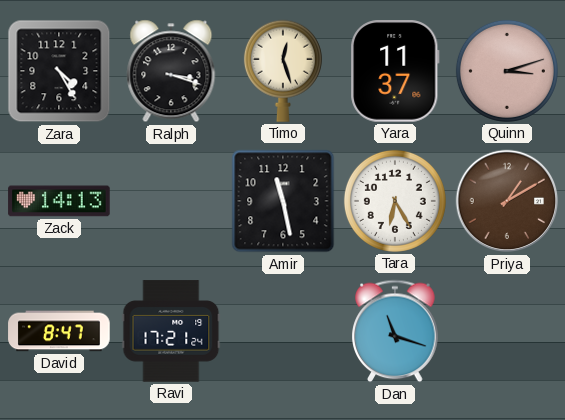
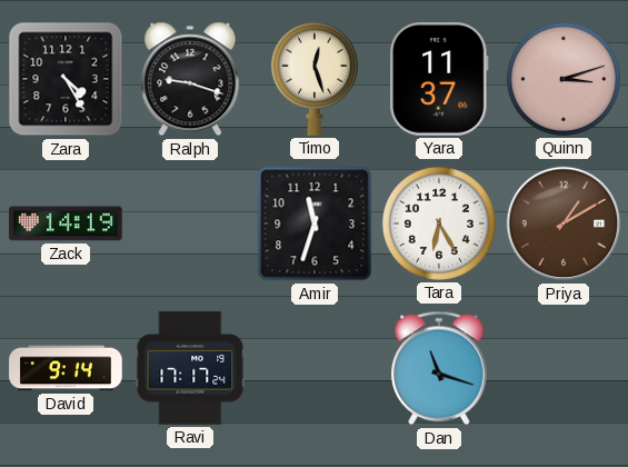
Ralph: 3:18 -> 9:18
Zack: 14:13 -> 14:19
Amir: 11:28 -> 11:33
David: 8:47 -> 9:14
Ravi: 17:21 -> 17:17
